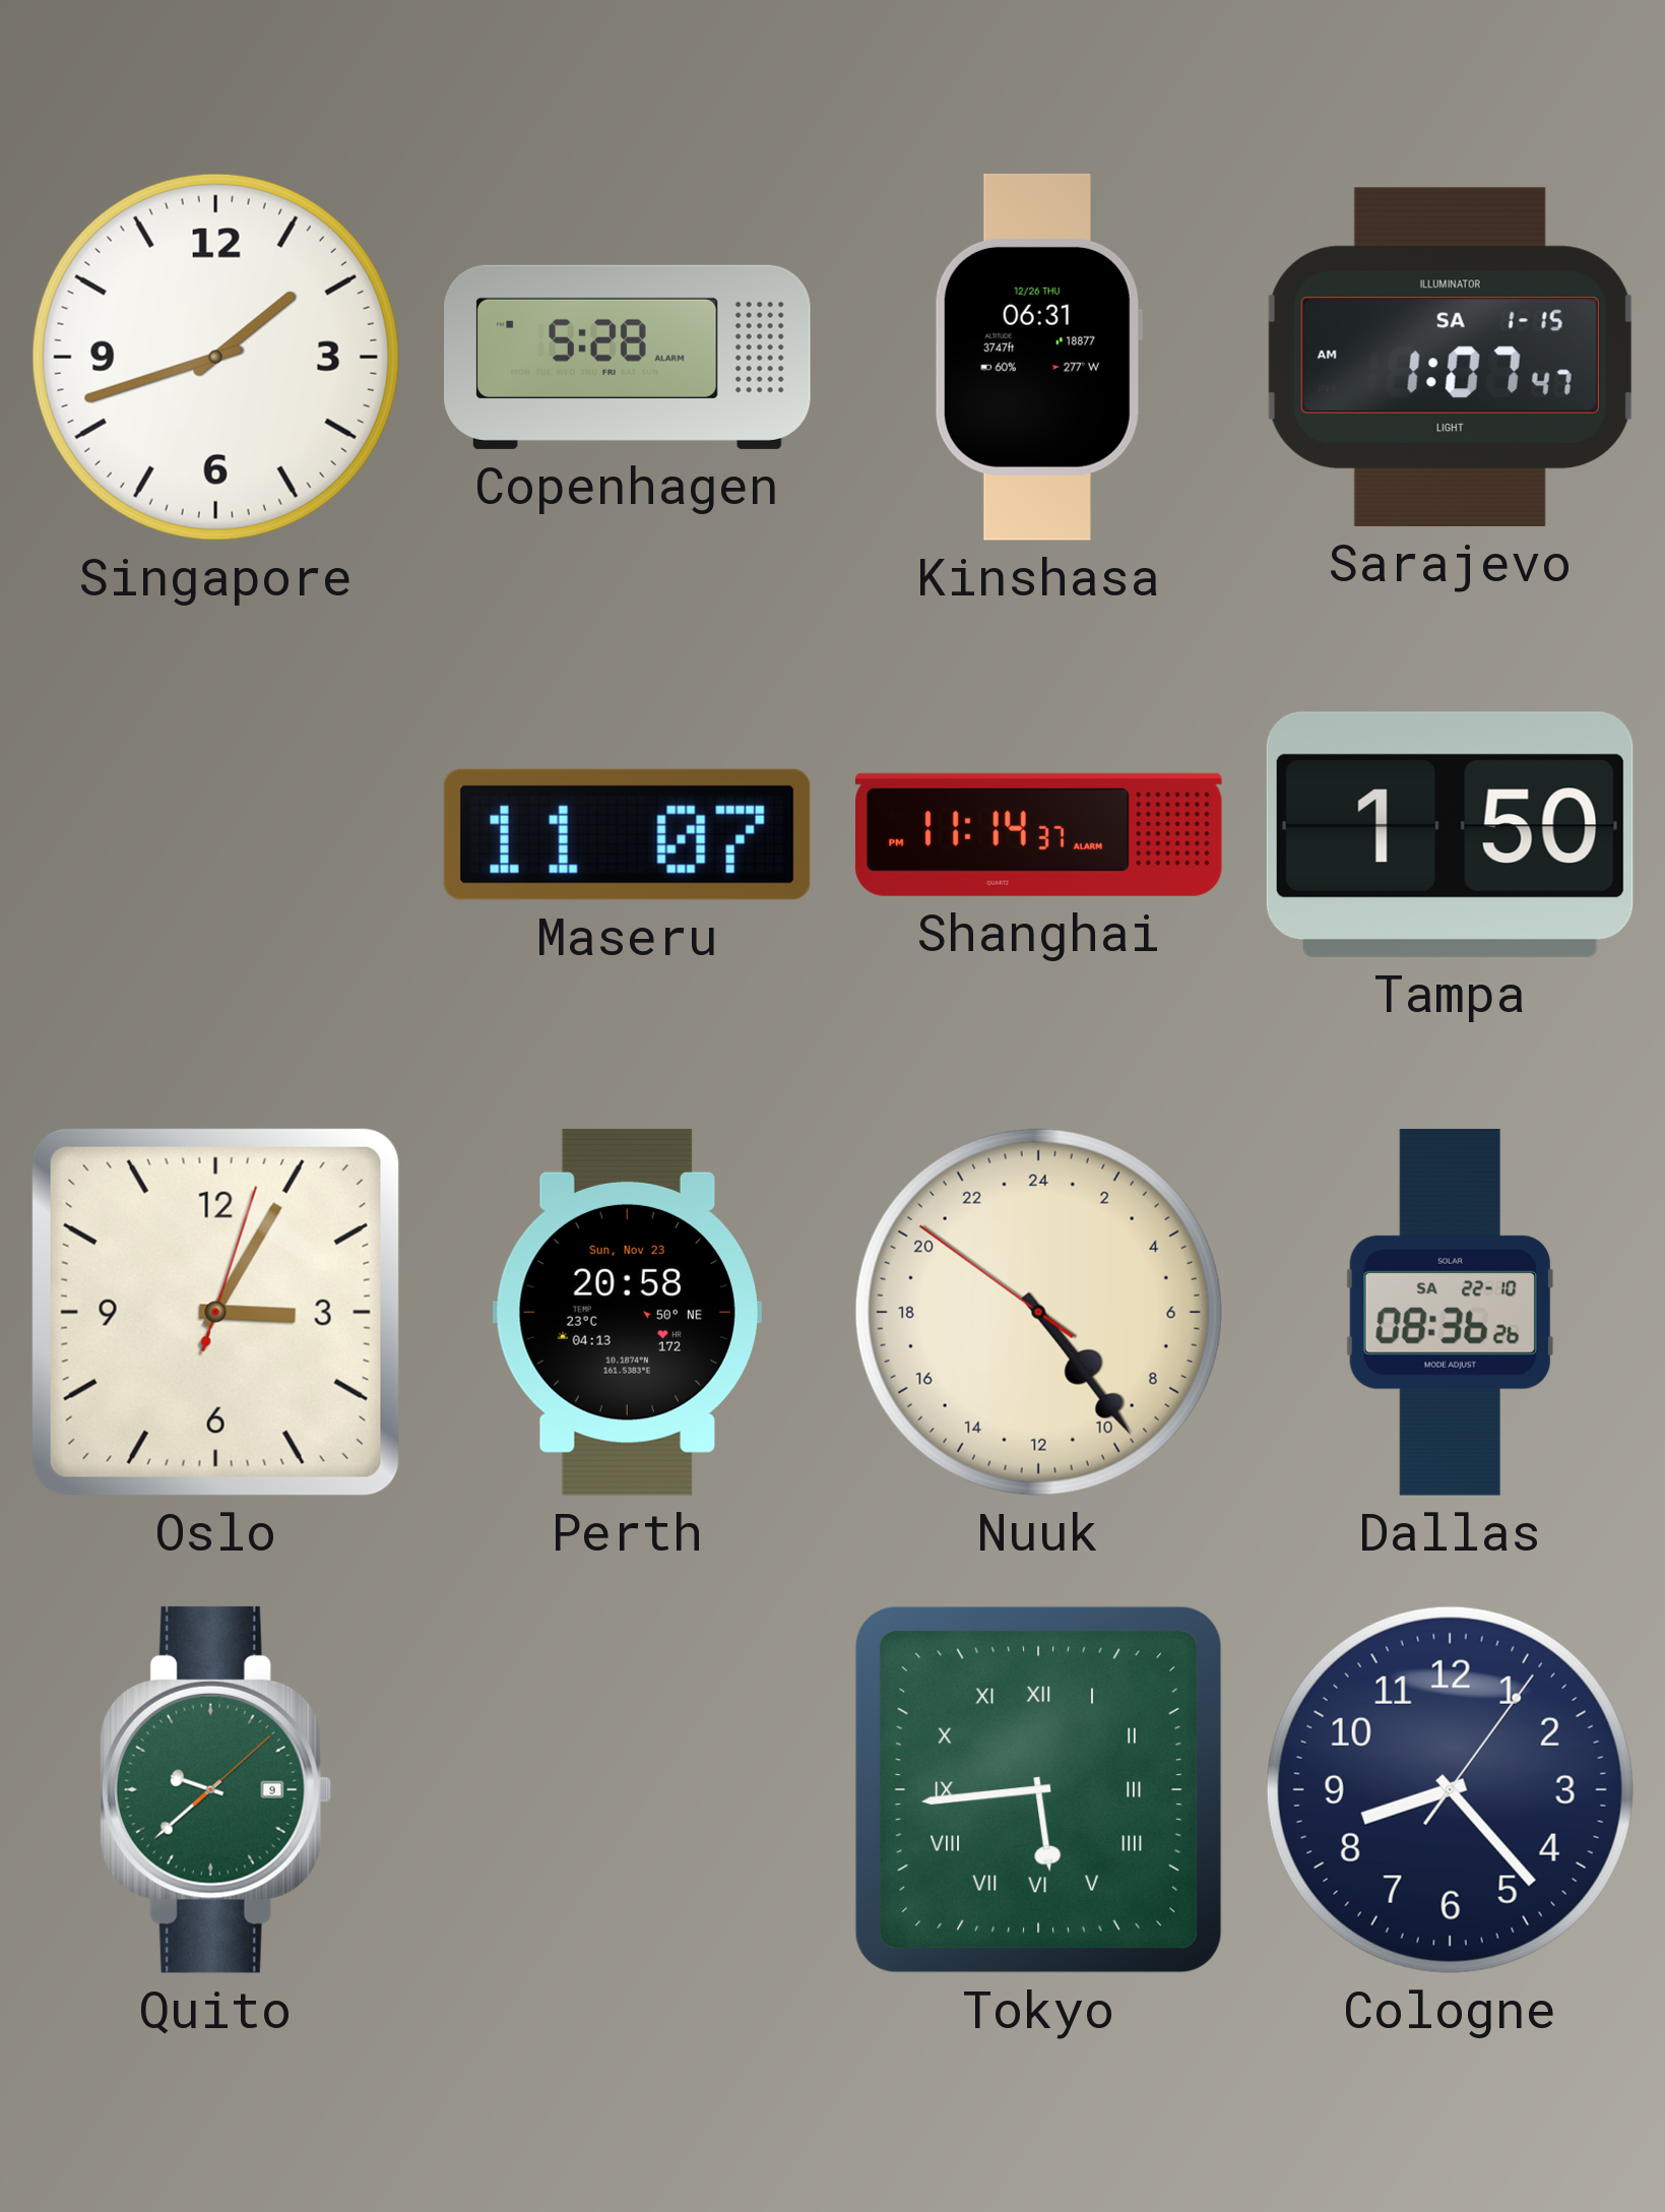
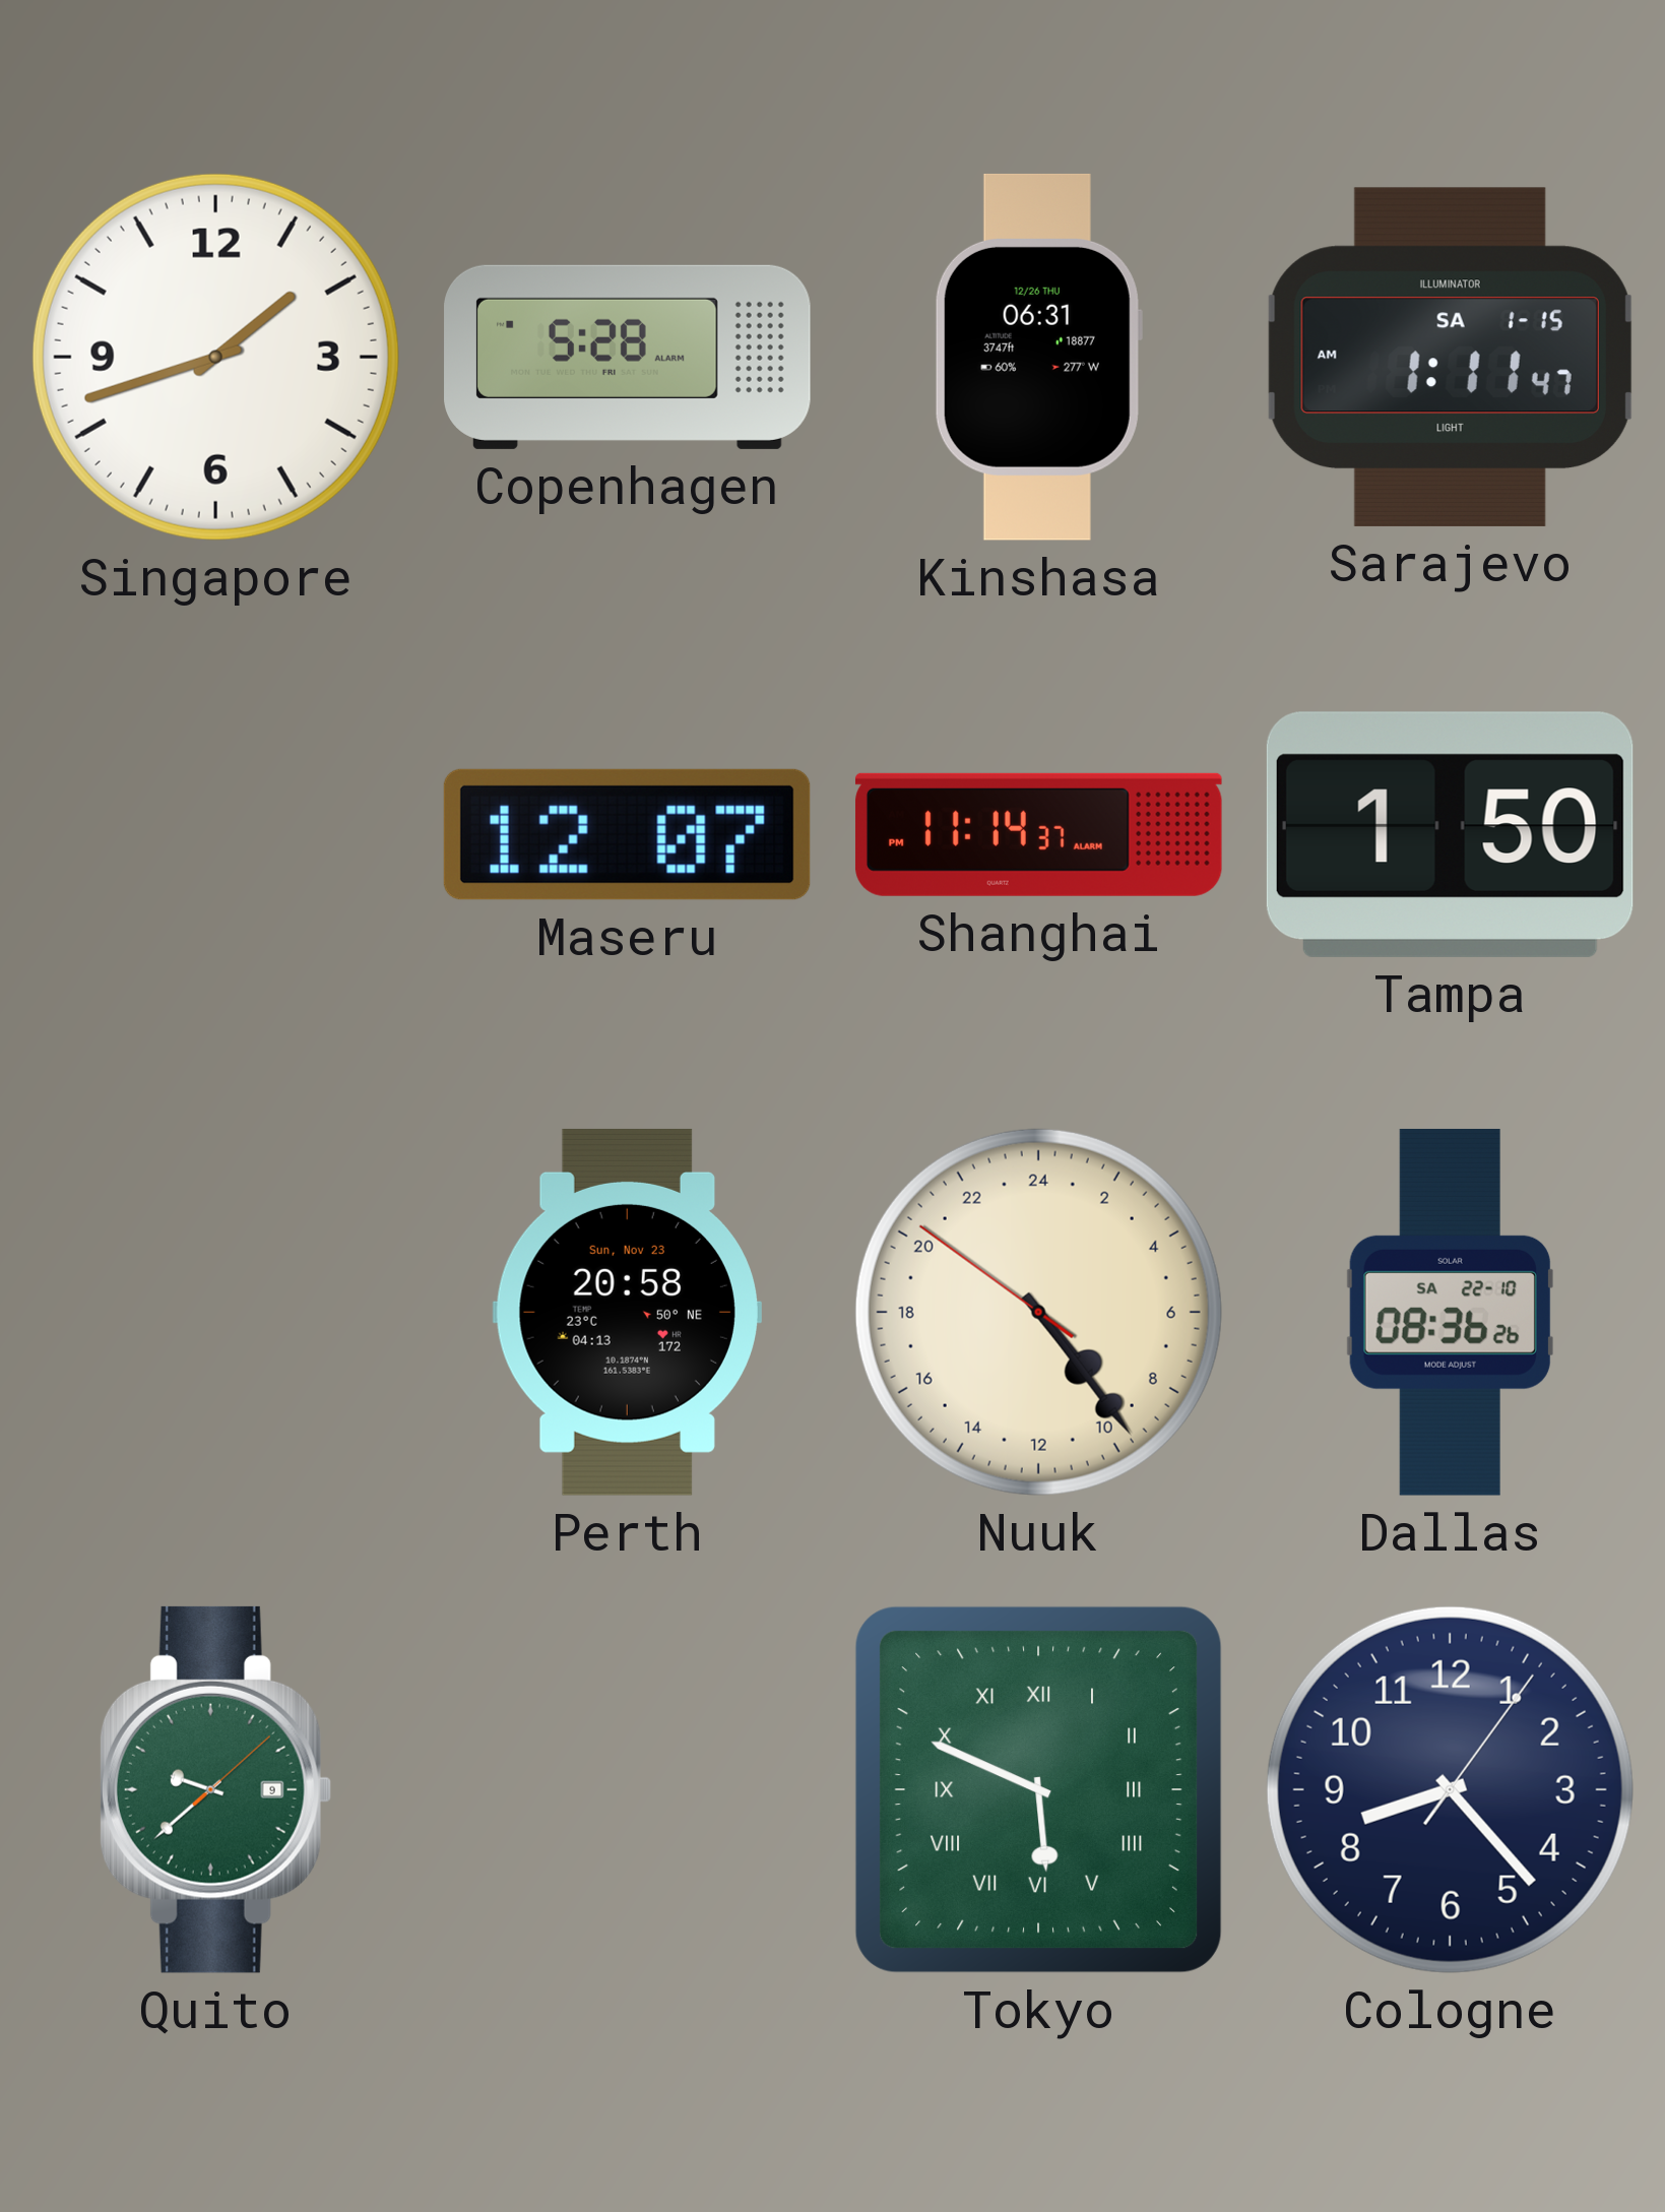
Sarajevo: 1:07 -> 1:11
Maseru: 11:07 -> 12:07
Oslo: 3:05 -> none
Tokyo: 5:44 -> 5:49
